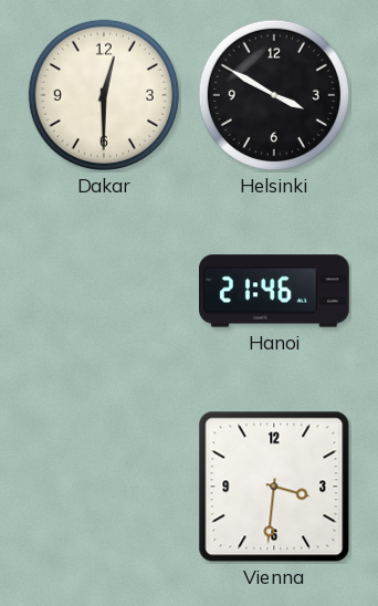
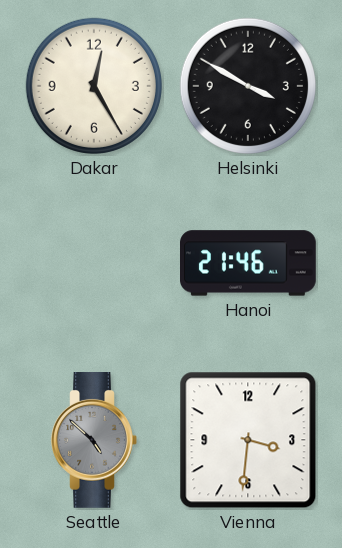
Dakar: 12:30 -> 12:25
Seattle: none -> 4:52
